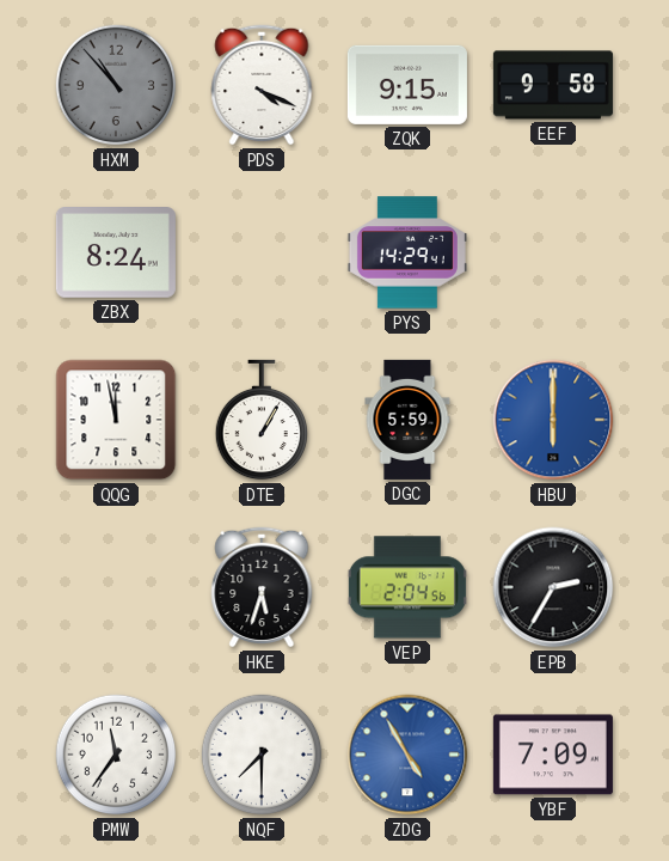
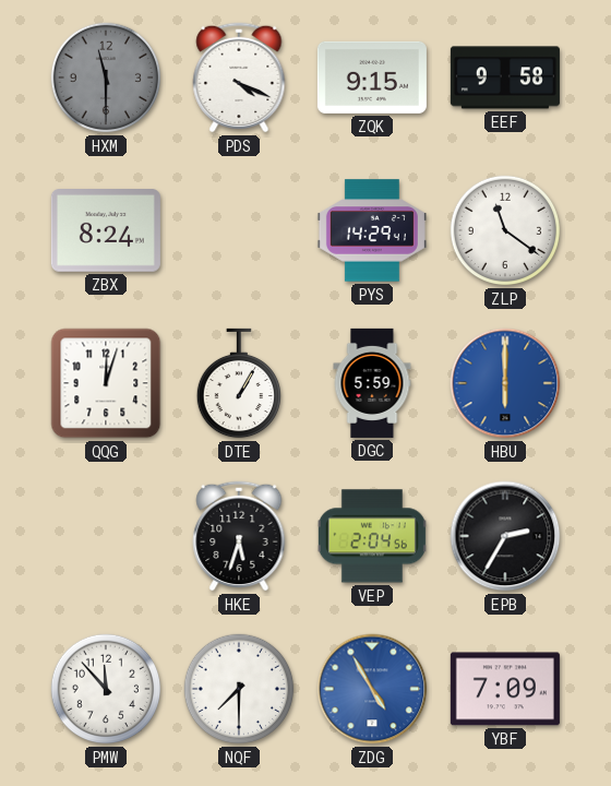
HXM: 10:53 -> 11:30
ZLP: none -> 11:21
QQG: 11:58 -> 12:03
PMW: 11:36 -> 11:53
